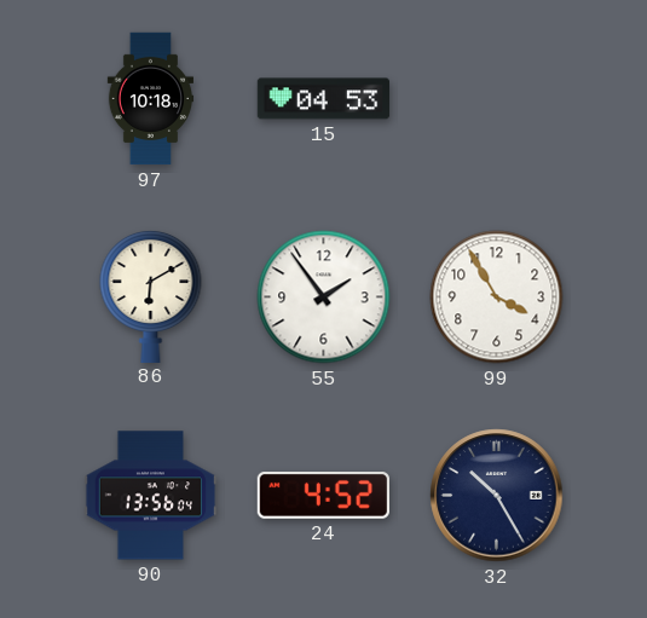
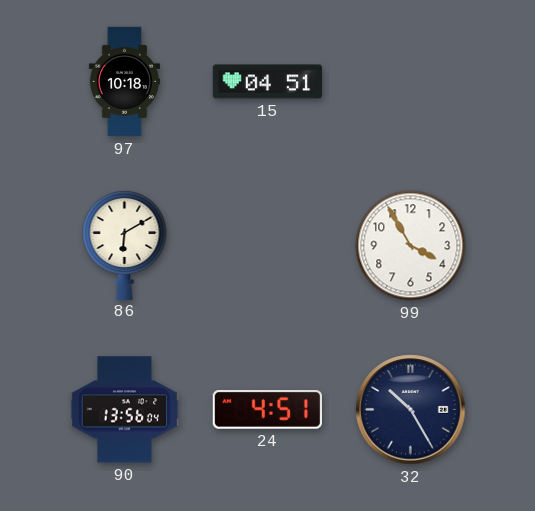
15: 04:53 -> 04:51
55: 1:54 -> none
24: 4:52 -> 4:51
